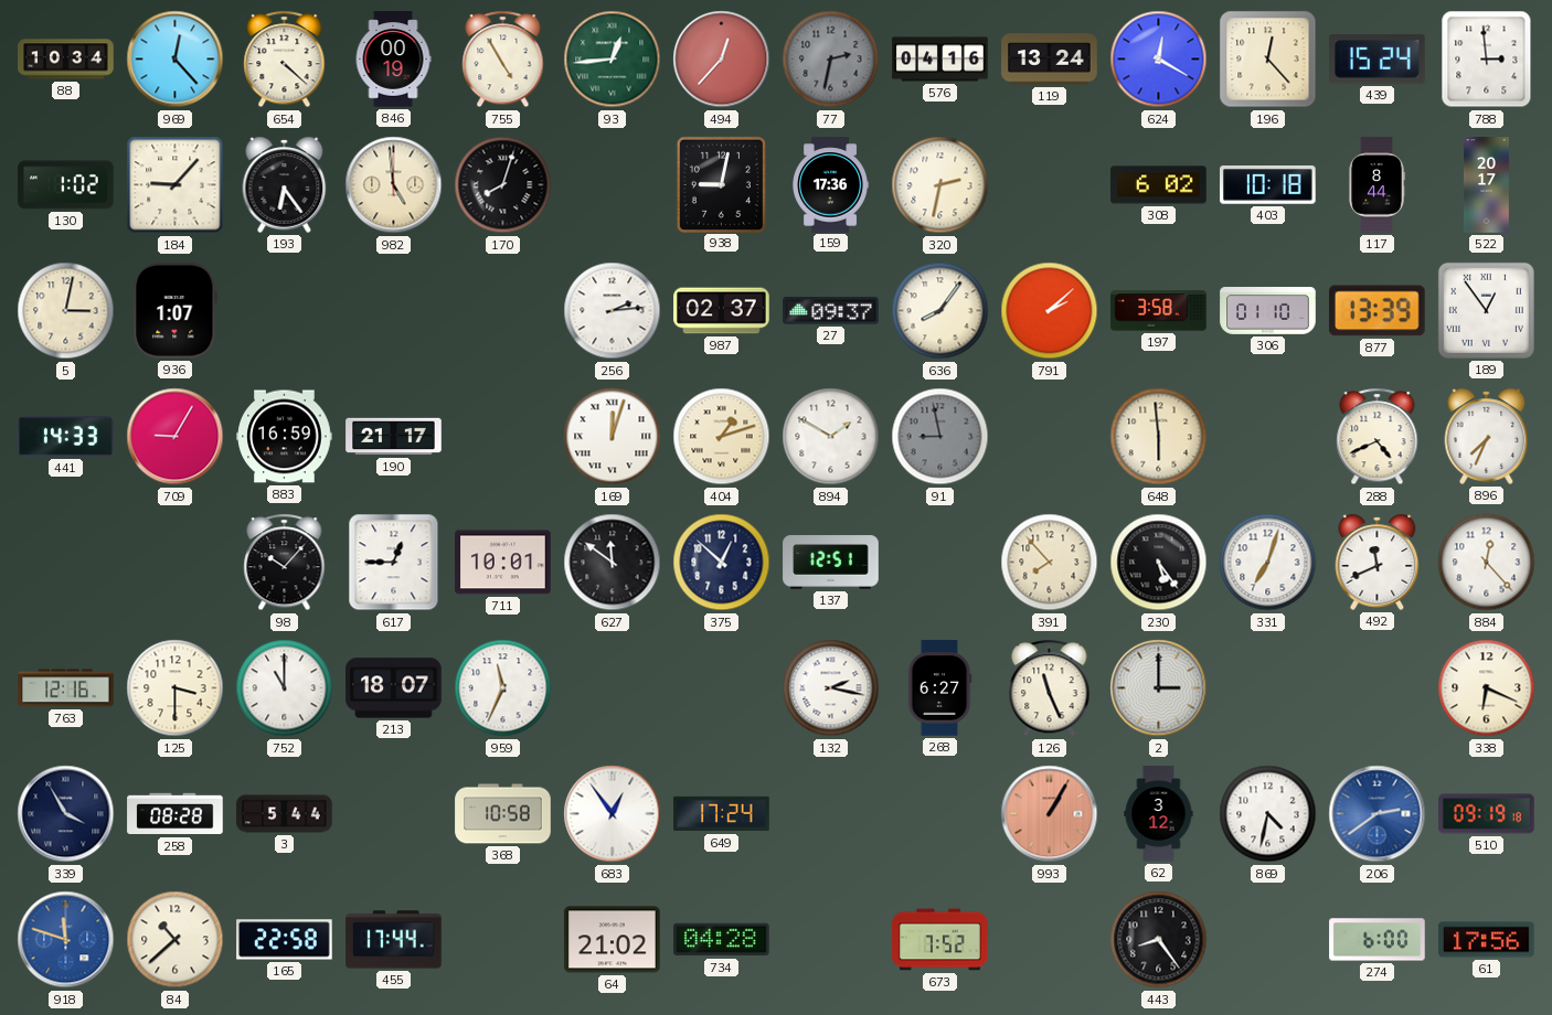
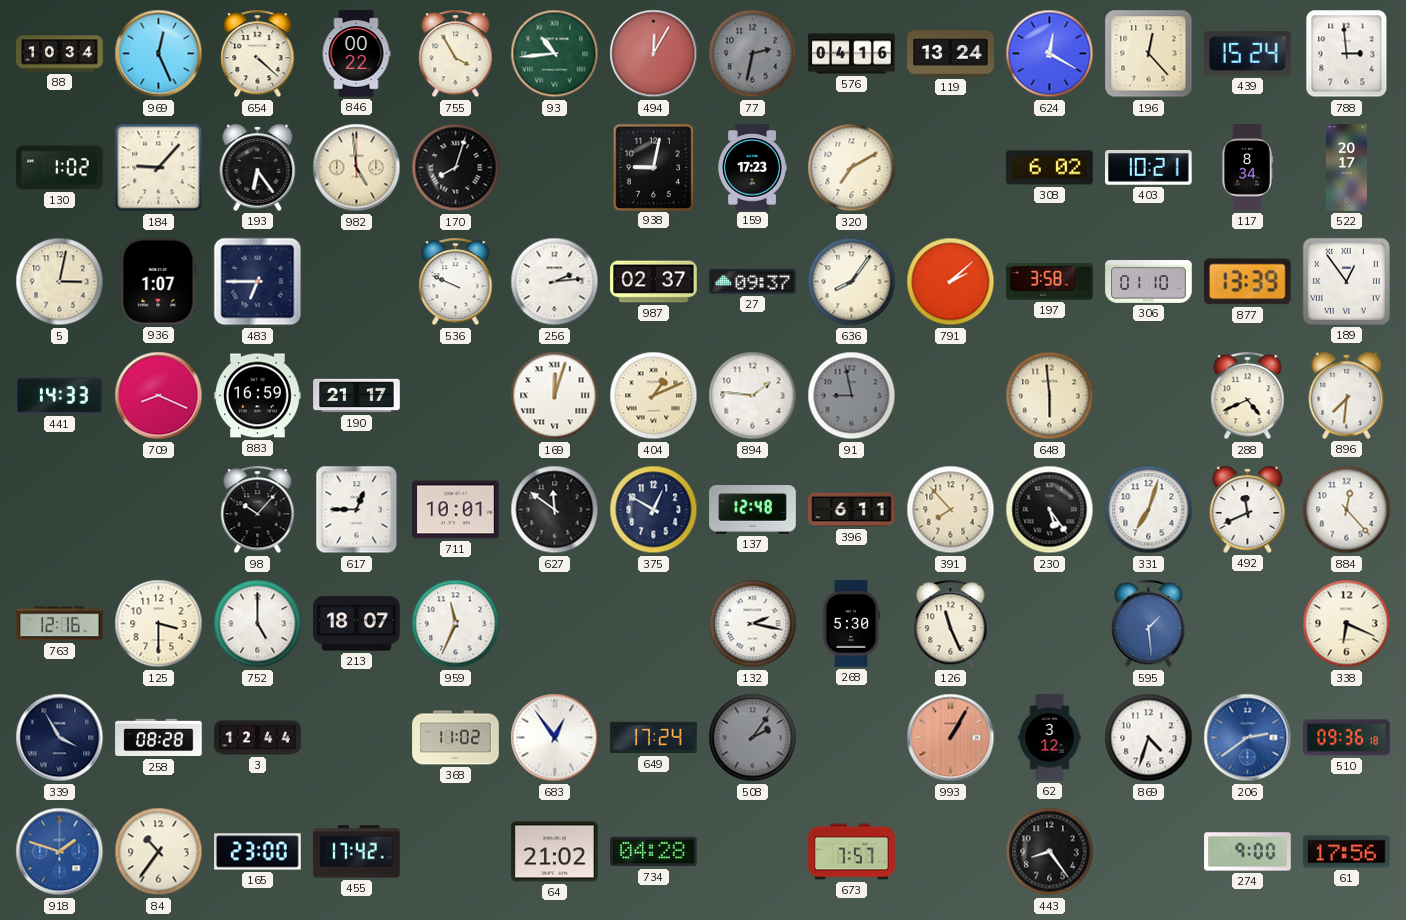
969: 12:23 -> 12:26
846: 00:19 -> 00:22
755: 4:55 -> 3:55
93: 12:44 -> 10:44
494: 12:37 -> 12:05
159: 17:36 -> 17:23
320: 2:32 -> 7:10
403: 10:18 -> 10:21
117: 8:44 -> 8:34
483: none -> 6:45
536: none -> 9:49
709: 9:05 -> 8:19
404: 1:12 -> 1:11
894: 1:50 -> 1:46
896: 7:34 -> 7:31
375: 12:52 -> 12:50
137: 12:51 -> 12:48
396: none -> 6:11
752: 11:00 -> 5:00
268: 6:27 -> 5:30
2: 3:00 -> none
595: none -> 1:29
3: 5:44 -> 12:44
368: 10:58 -> 11:02
508: none -> 2:06
869: 4:32 -> 4:33
510: 09:19 -> 09:36
918: 11:48 -> 1:48
84: 10:38 -> 10:36
165: 22:58 -> 23:00
455: 17:44 -> 17:42
673: 7:52 -> 7:57
274: 6:00 -> 9:00
